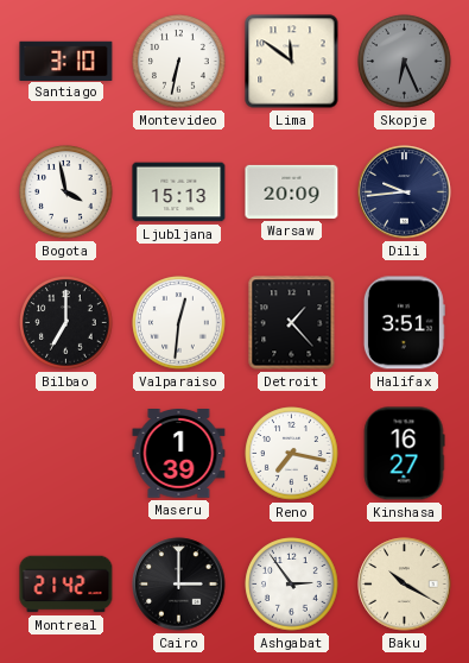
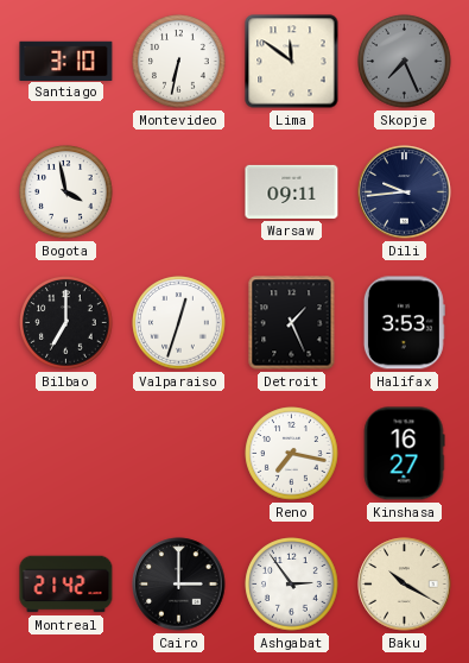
Skopje: 6:26 -> 7:26
Ljubljana: 15:13 -> none
Warsaw: 20:09 -> 09:11
Valparaiso: 12:31 -> 12:33
Detroit: 1:23 -> 1:26
Halifax: 3:51 -> 3:53
Maseru: 1:39 -> none
